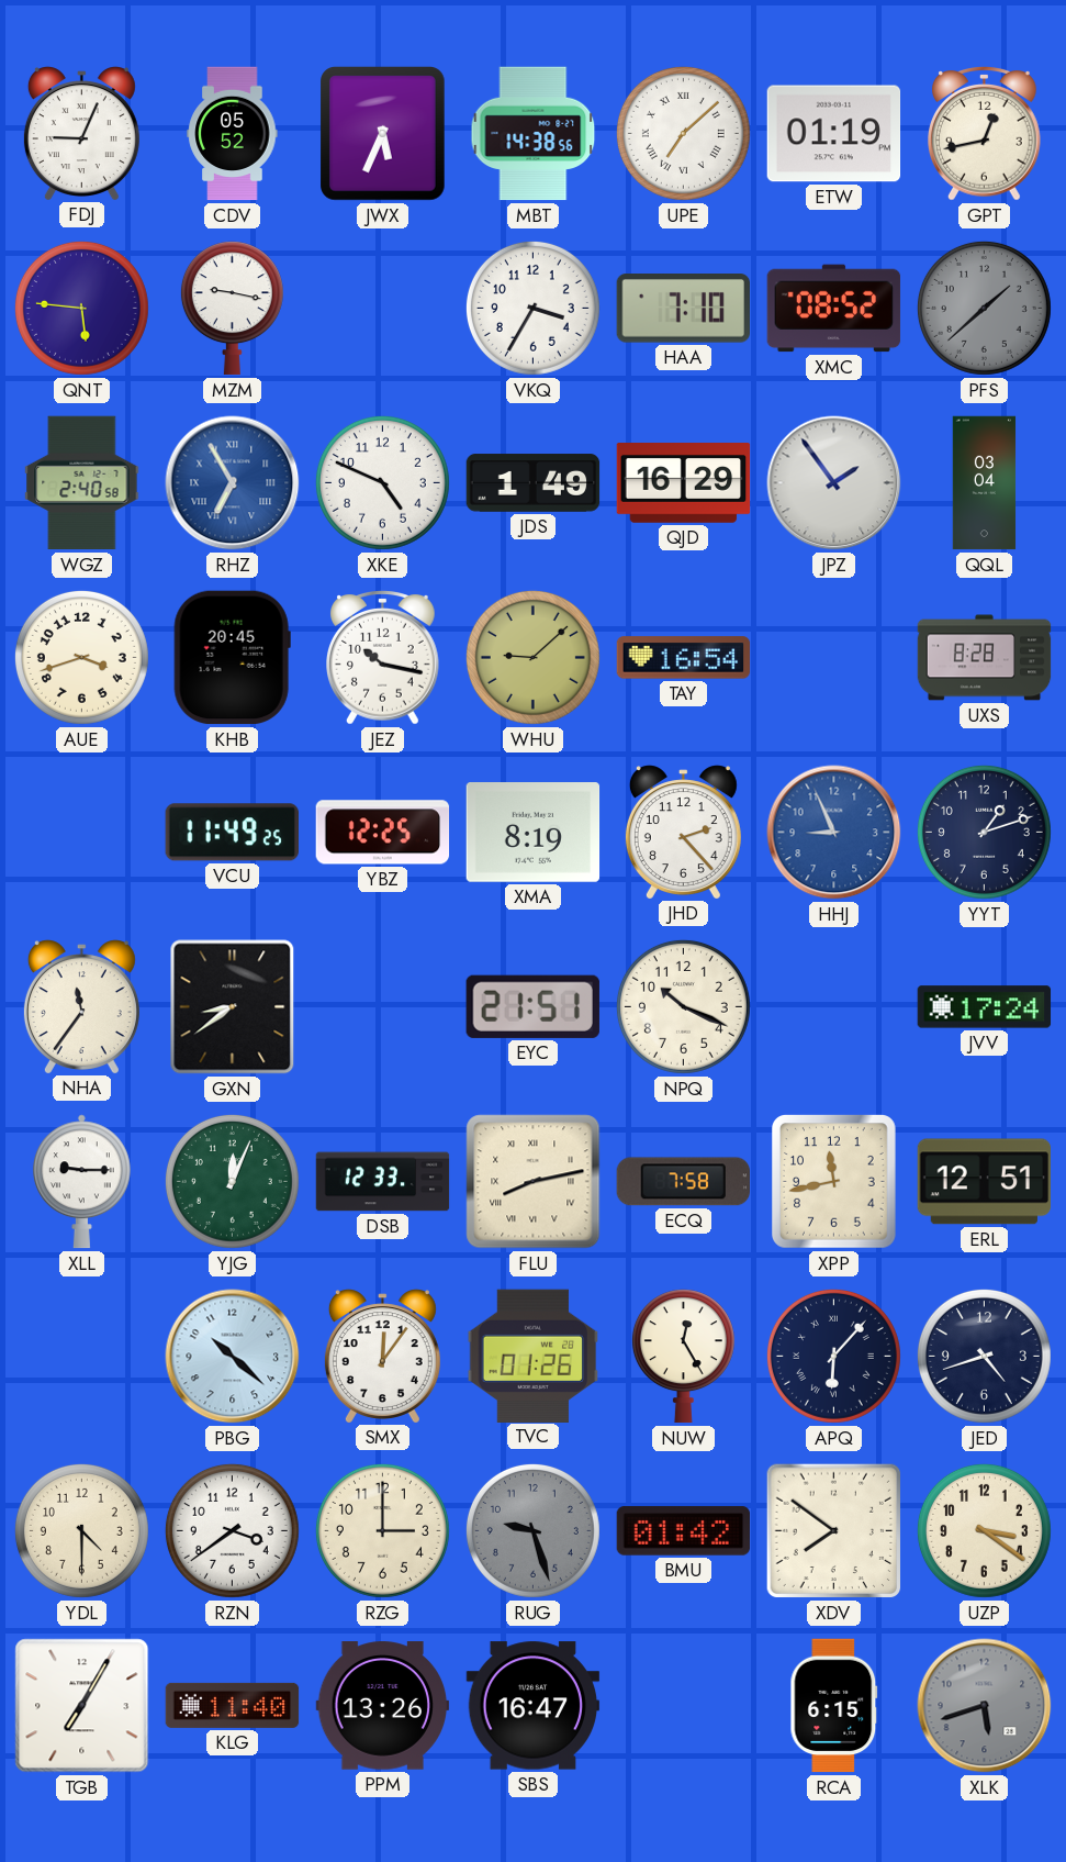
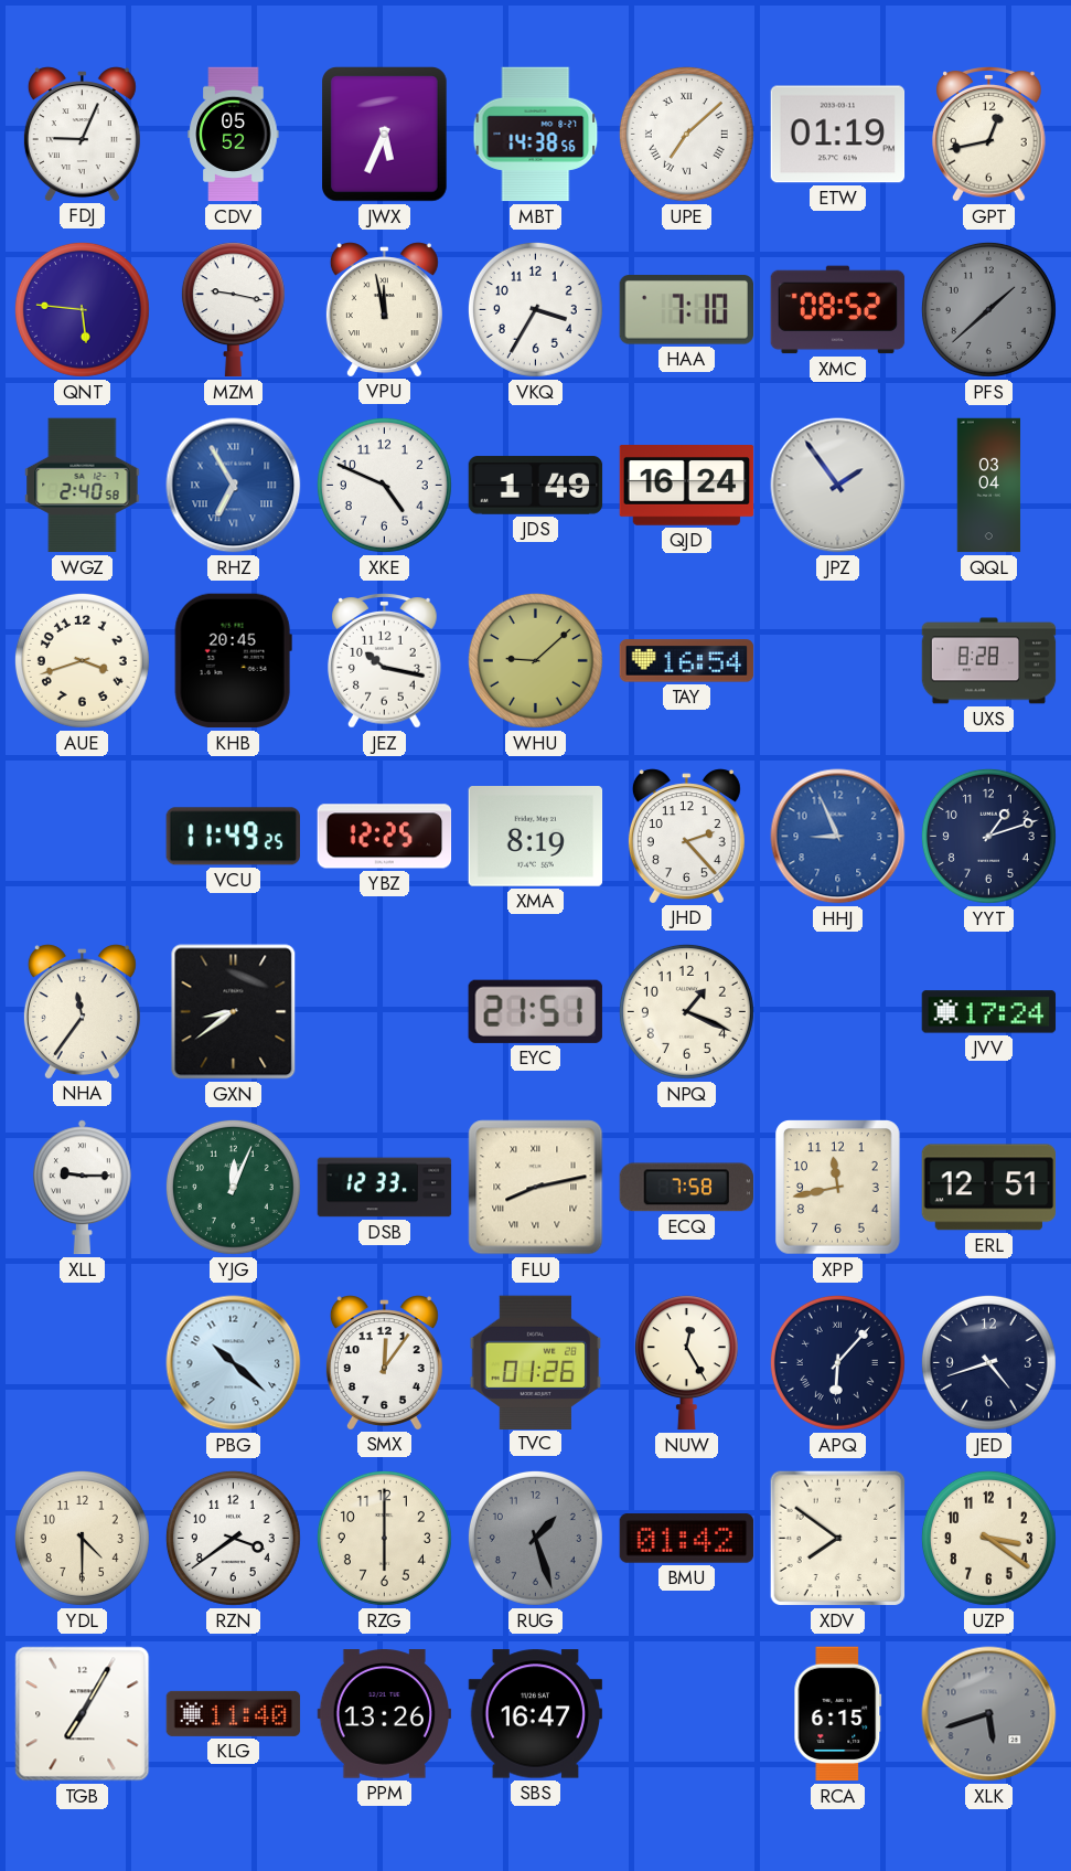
VPU: none -> 11:58
QJD: 16:29 -> 16:24
NPQ: 10:19 -> 1:19
RZG: 3:00 -> 6:00
RUG: 9:27 -> 1:27
